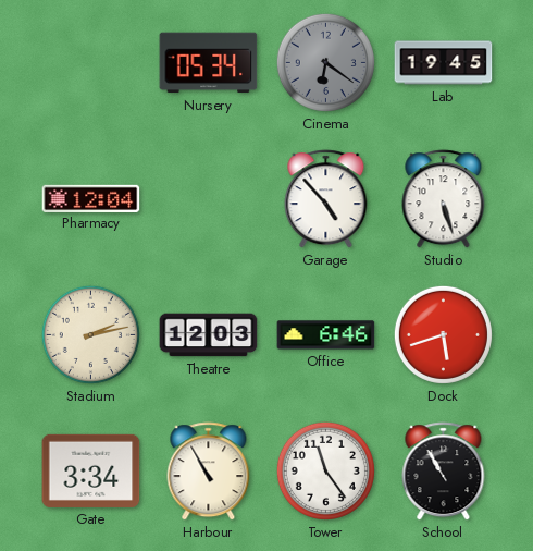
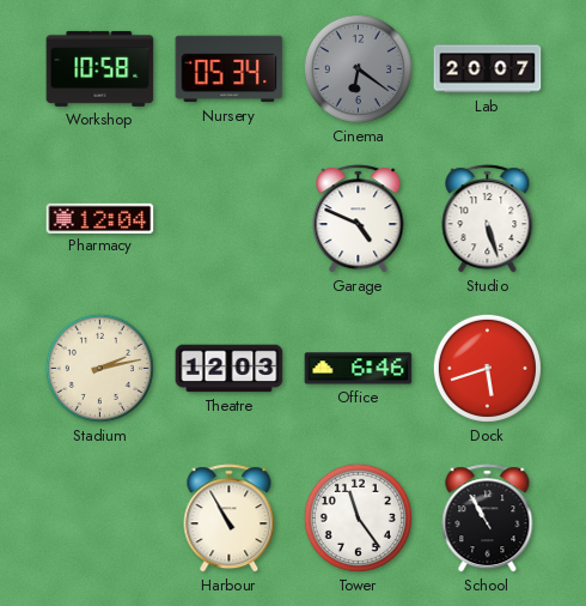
Workshop: none -> 10:58
Lab: 19:45 -> 20:07
Garage: 4:53 -> 4:49
Gate: 3:34 -> none
